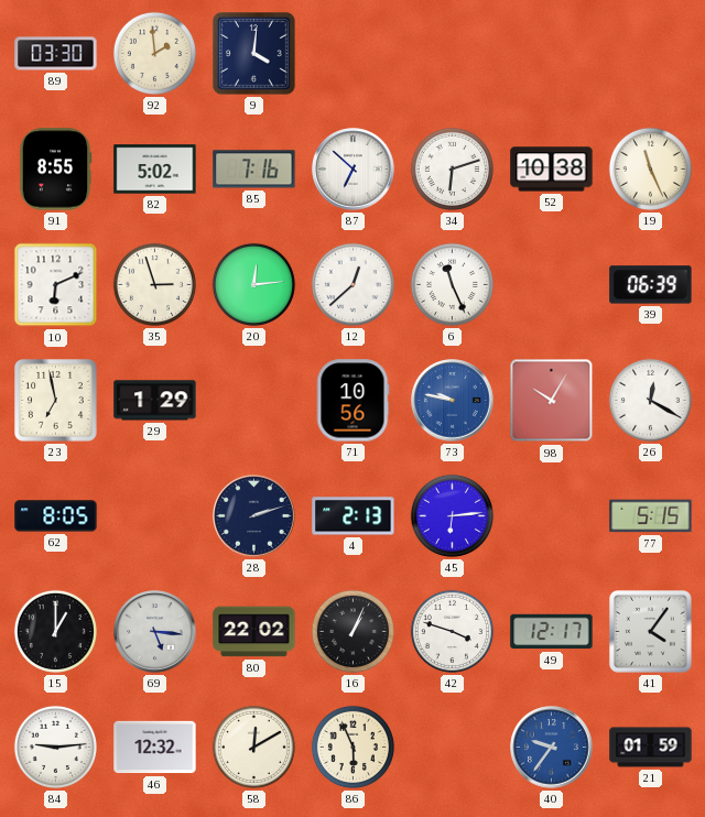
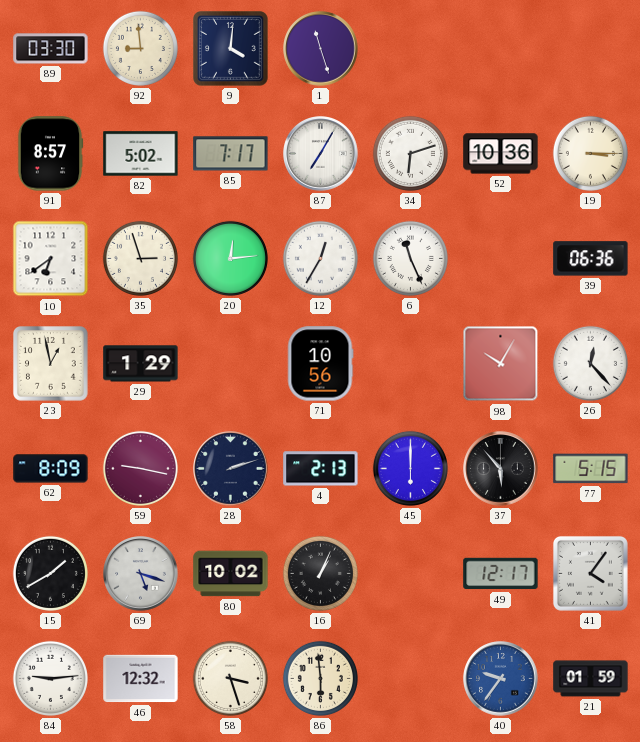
92: 1:59 -> 8:59
1: none -> 11:27
91: 8:55 -> 8:57
85: 7:16 -> 7:17
87: 6:52 -> 7:05
52: 10:38 -> 10:36
19: 11:26 -> 3:15
10: 6:11 -> 6:39
12: 12:38 -> 12:35
39: 06:39 -> 06:36
23: 6:58 -> 12:58
73: 9:47 -> none
26: 12:20 -> 12:23
62: 8:05 -> 8:09
59: none -> 9:17
45: 6:14 -> 6:00
37: none -> 5:53
15: 1:00 -> 1:40
69: 5:16 -> 5:18
80: 22:02 -> 10:02
42: 3:48 -> none
58: 12:10 -> 3:27
86: 5:56 -> 5:59
